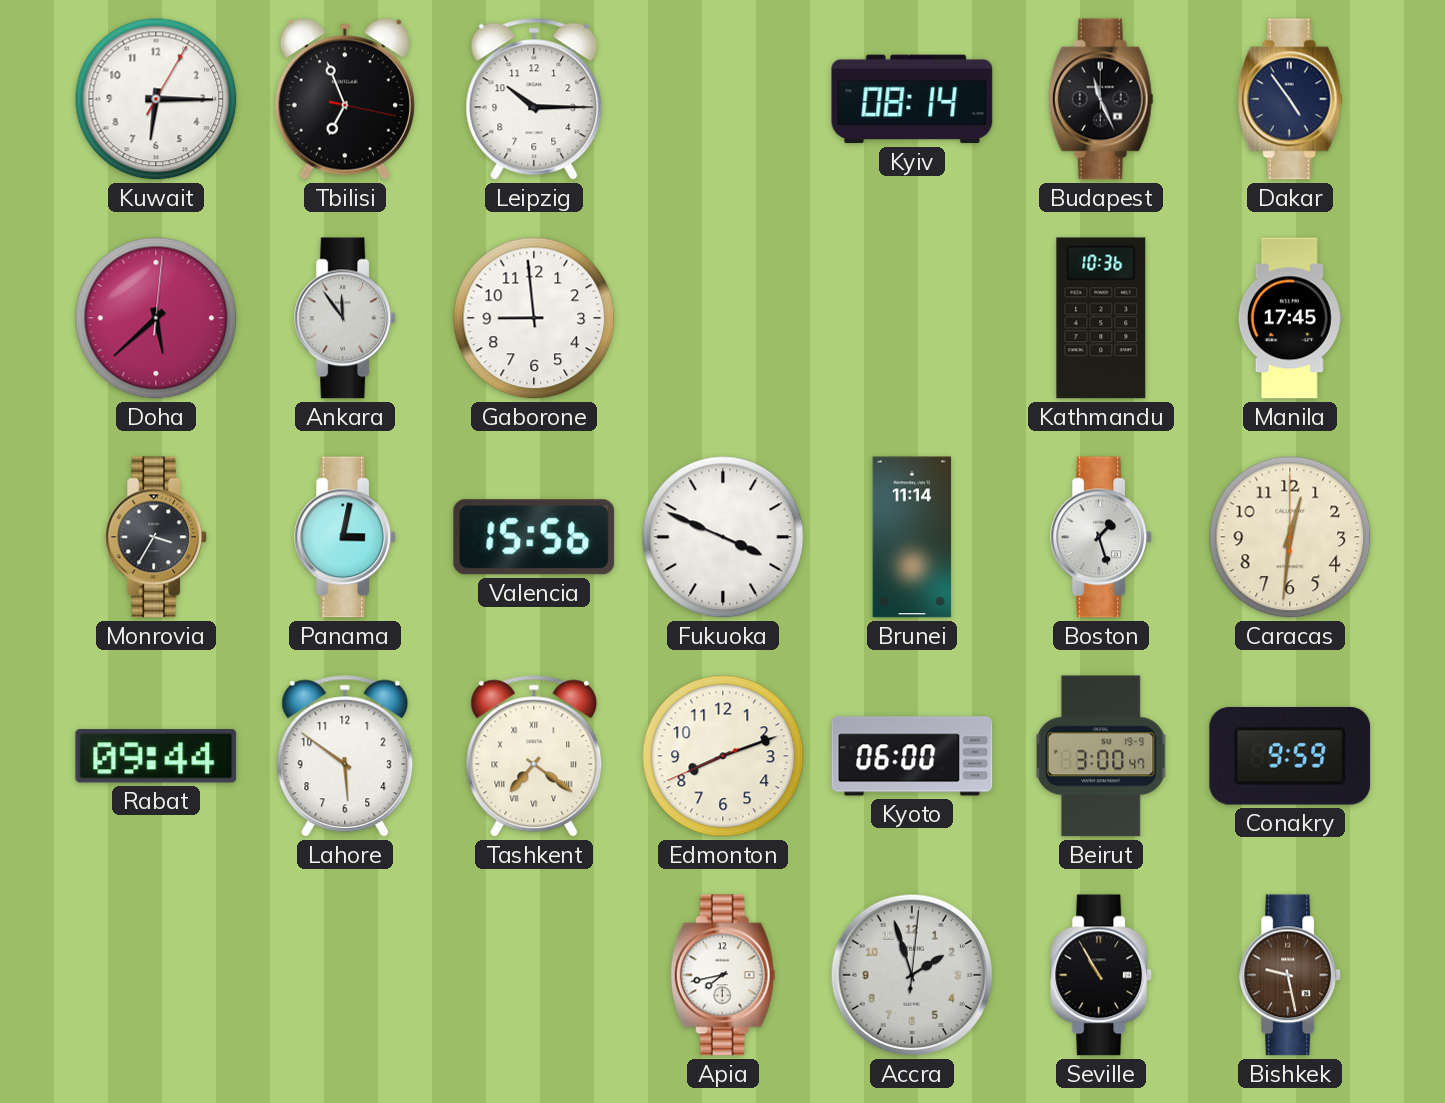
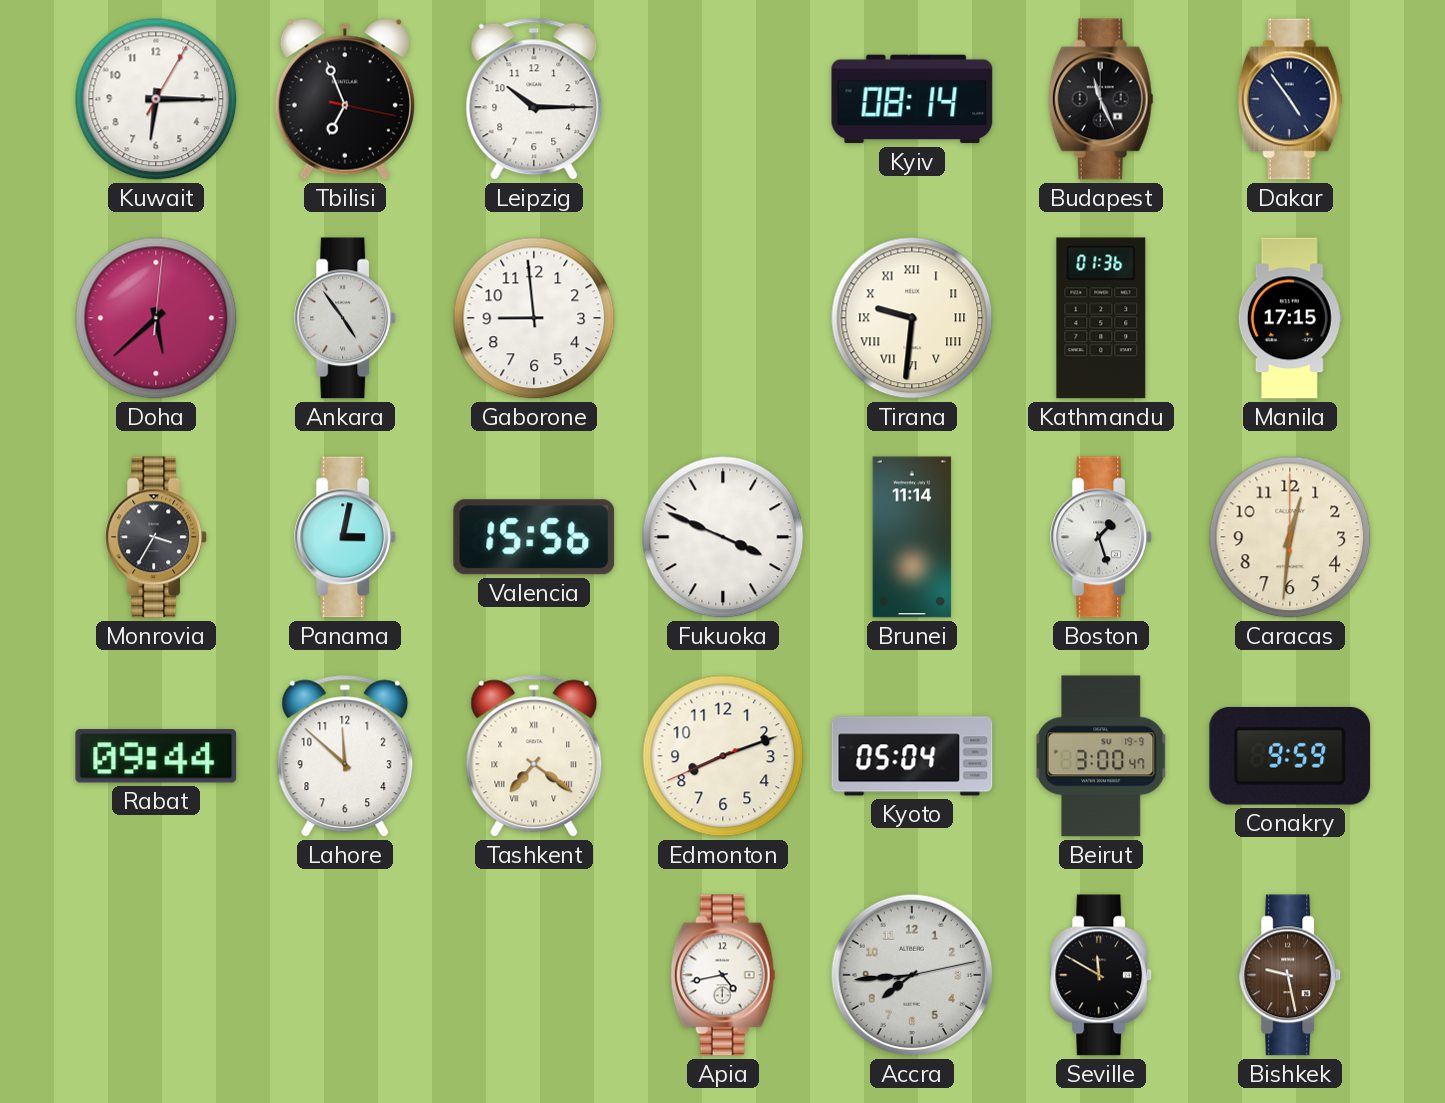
Ankara: 11:54 -> 4:54
Tirana: none -> 9:31
Kathmandu: 10:36 -> 01:36
Manila: 17:45 -> 17:15
Lahore: 5:51 -> 11:52
Kyoto: 06:00 -> 05:04
Apia: 7:43 -> 4:43
Accra: 1:57 -> 7:44
Seville: 10:55 -> 11:50
